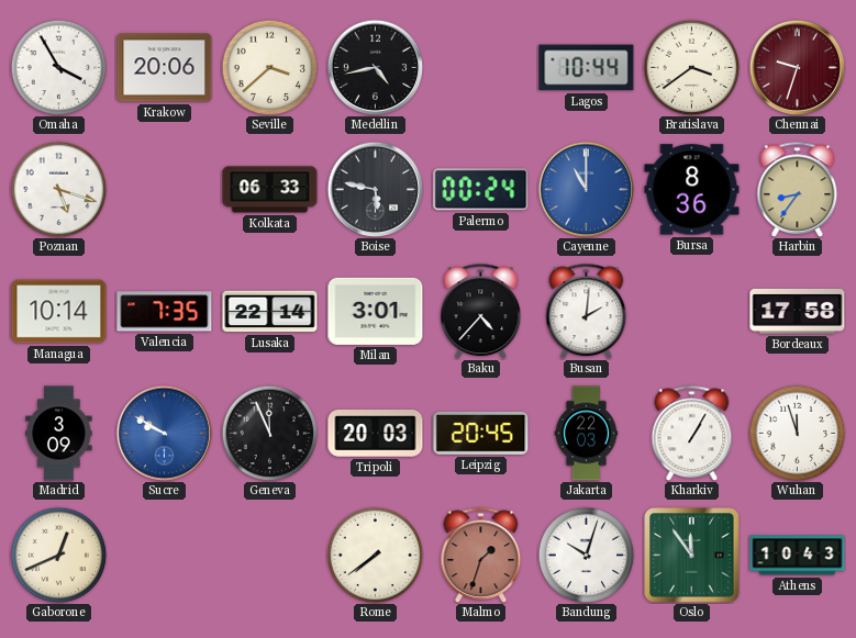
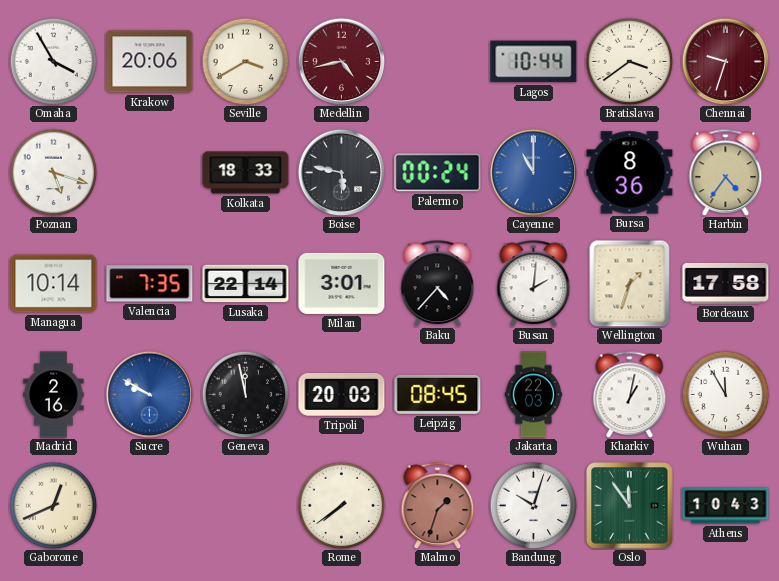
Seville: 3:38 -> 3:40
Medellin dial: black -> burgundy
Kolkata: 06:33 -> 18:33
Harbin: 8:36 -> 4:36
Wellington: none -> 1:33
Madrid: 3:09 -> 2:16
Geneva: 11:56 -> 11:58
Leipzig: 20:45 -> 08:45
Kharkiv: 1:05 -> 1:02
Wuhan: 11:57 -> 11:55
